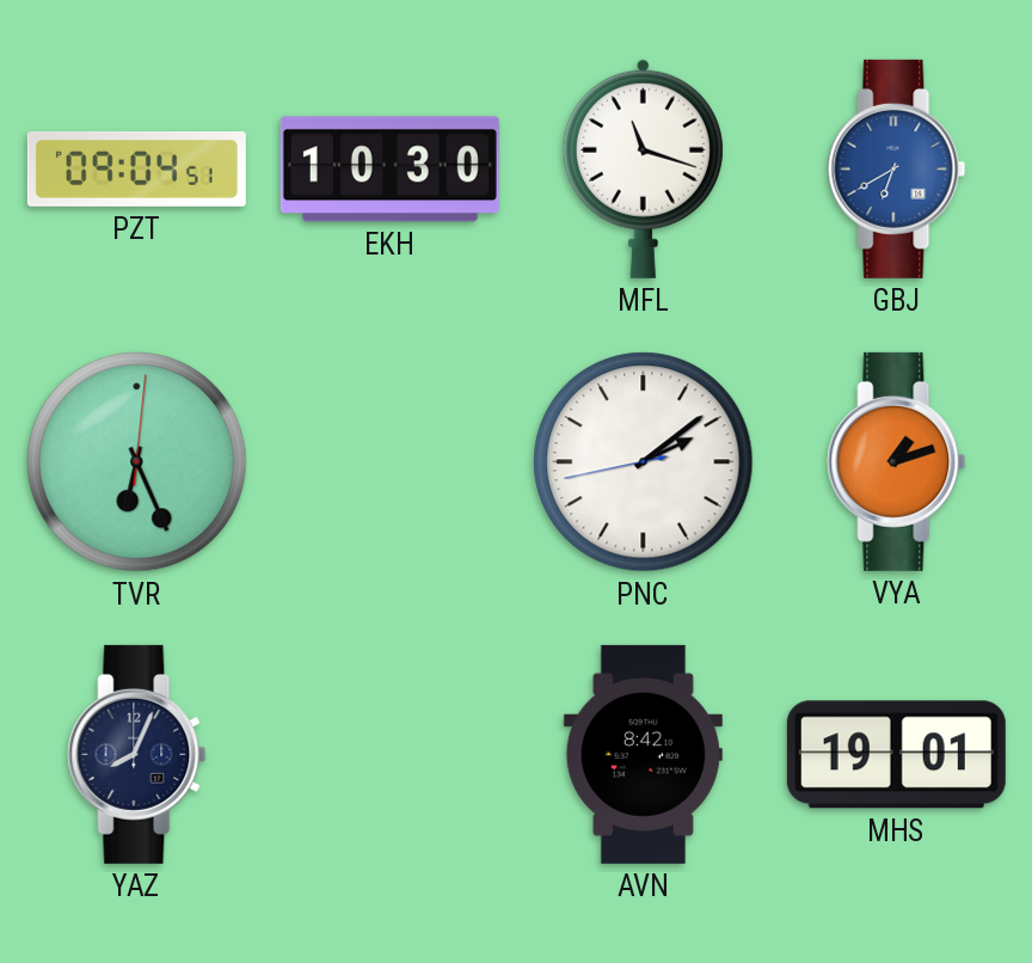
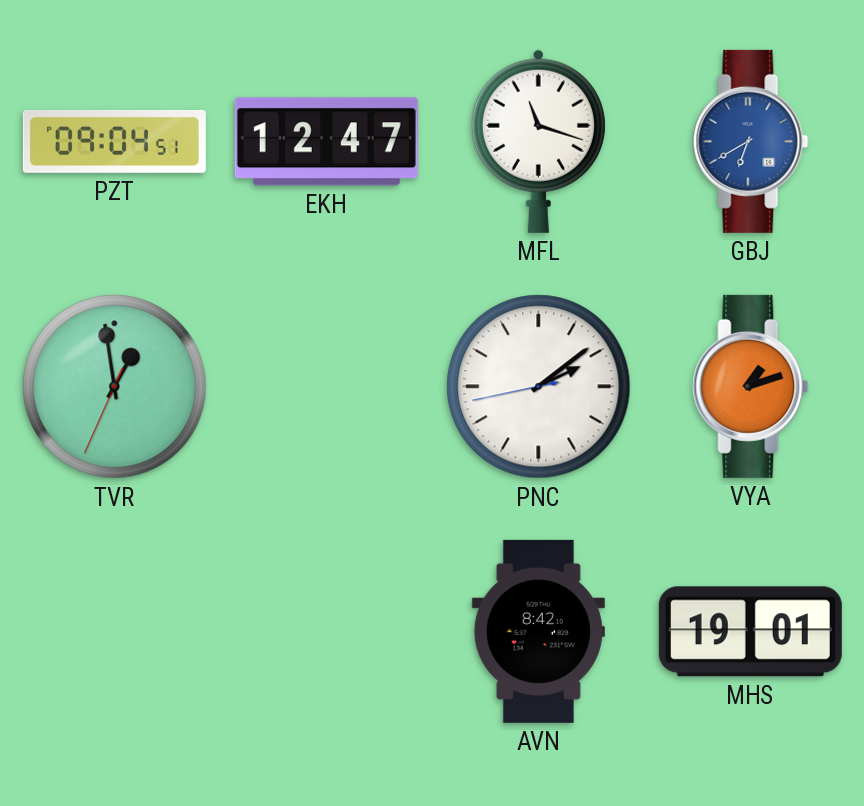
EKH: 10:30 -> 12:47
TVR: 6:26 -> 12:58
YAZ: 8:04 -> none
